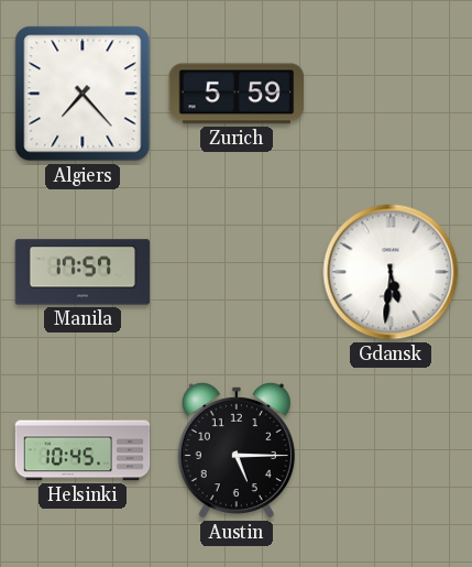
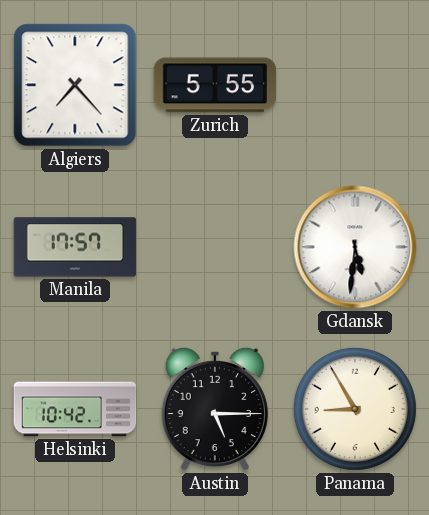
Zurich: 5:59 -> 5:55
Helsinki: 10:45 -> 10:42
Panama: none -> 8:55
